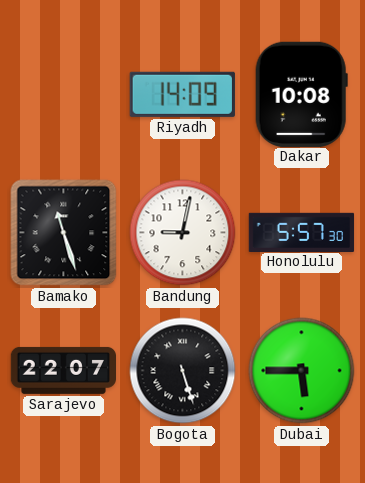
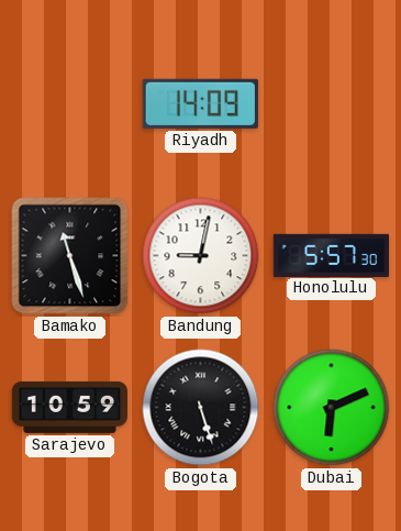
Dakar: 10:08 -> none
Sarajevo: 22:07 -> 10:59
Dubai: 5:45 -> 6:11
